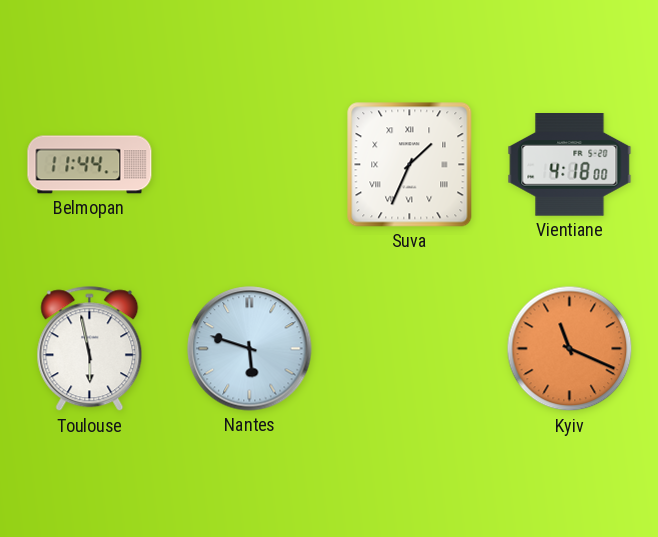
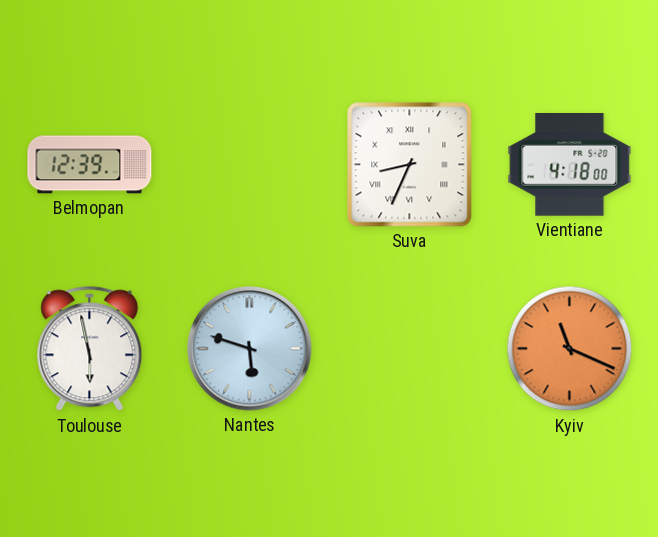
Belmopan: 11:44 -> 12:39
Suva: 1:34 -> 8:34
